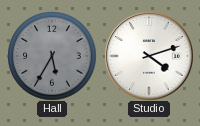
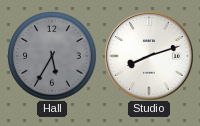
Studio: 4:12 -> 8:12
